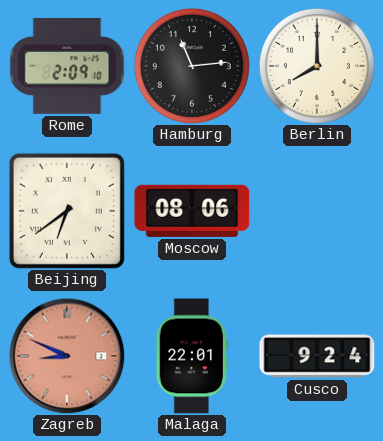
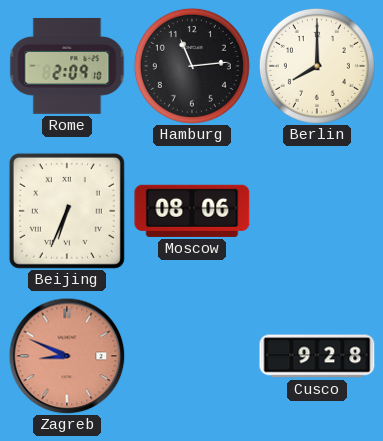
Beijing: 6:39 -> 6:34
Malaga: 22:01 -> none
Cusco: 9:24 -> 9:28
